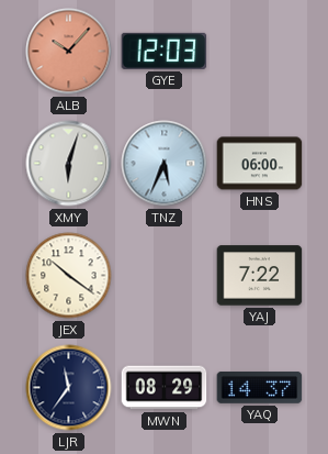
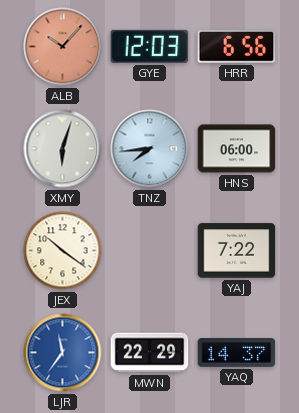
HRR: none -> 6:56
TNZ: 5:34 -> 7:44
LJR dial: navy -> blue
MWN: 08:29 -> 22:29
